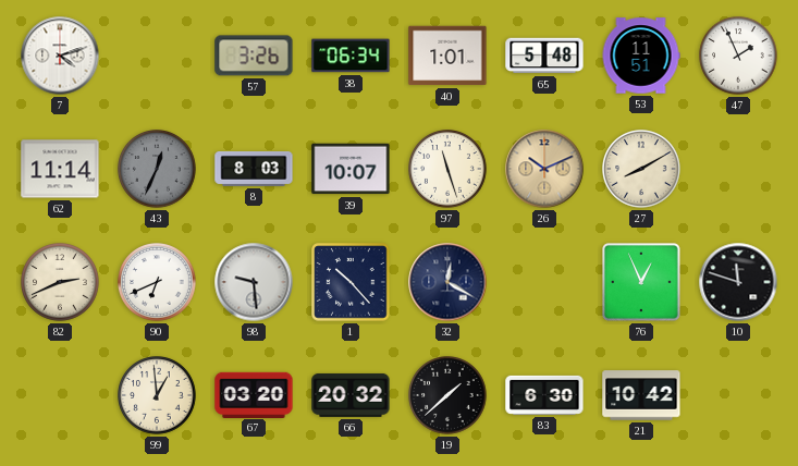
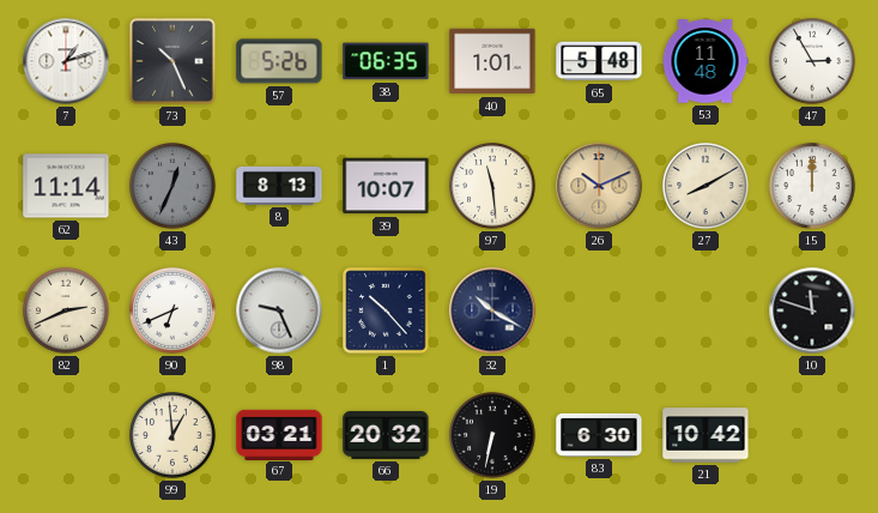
7: 4:12 -> 1:12
73: none -> 10:26
57: 3:26 -> 5:26
38: 06:34 -> 06:35
53: 11:51 -> 11:48
47: 1:56 -> 2:55
8: 8:03 -> 8:13
97: 11:27 -> 11:29
15: none -> 12:00
98: 9:29 -> 9:26
32: 12:20 -> 10:20
76: 12:56 -> none
67: 03:20 -> 03:21
19: 1:38 -> 6:32
